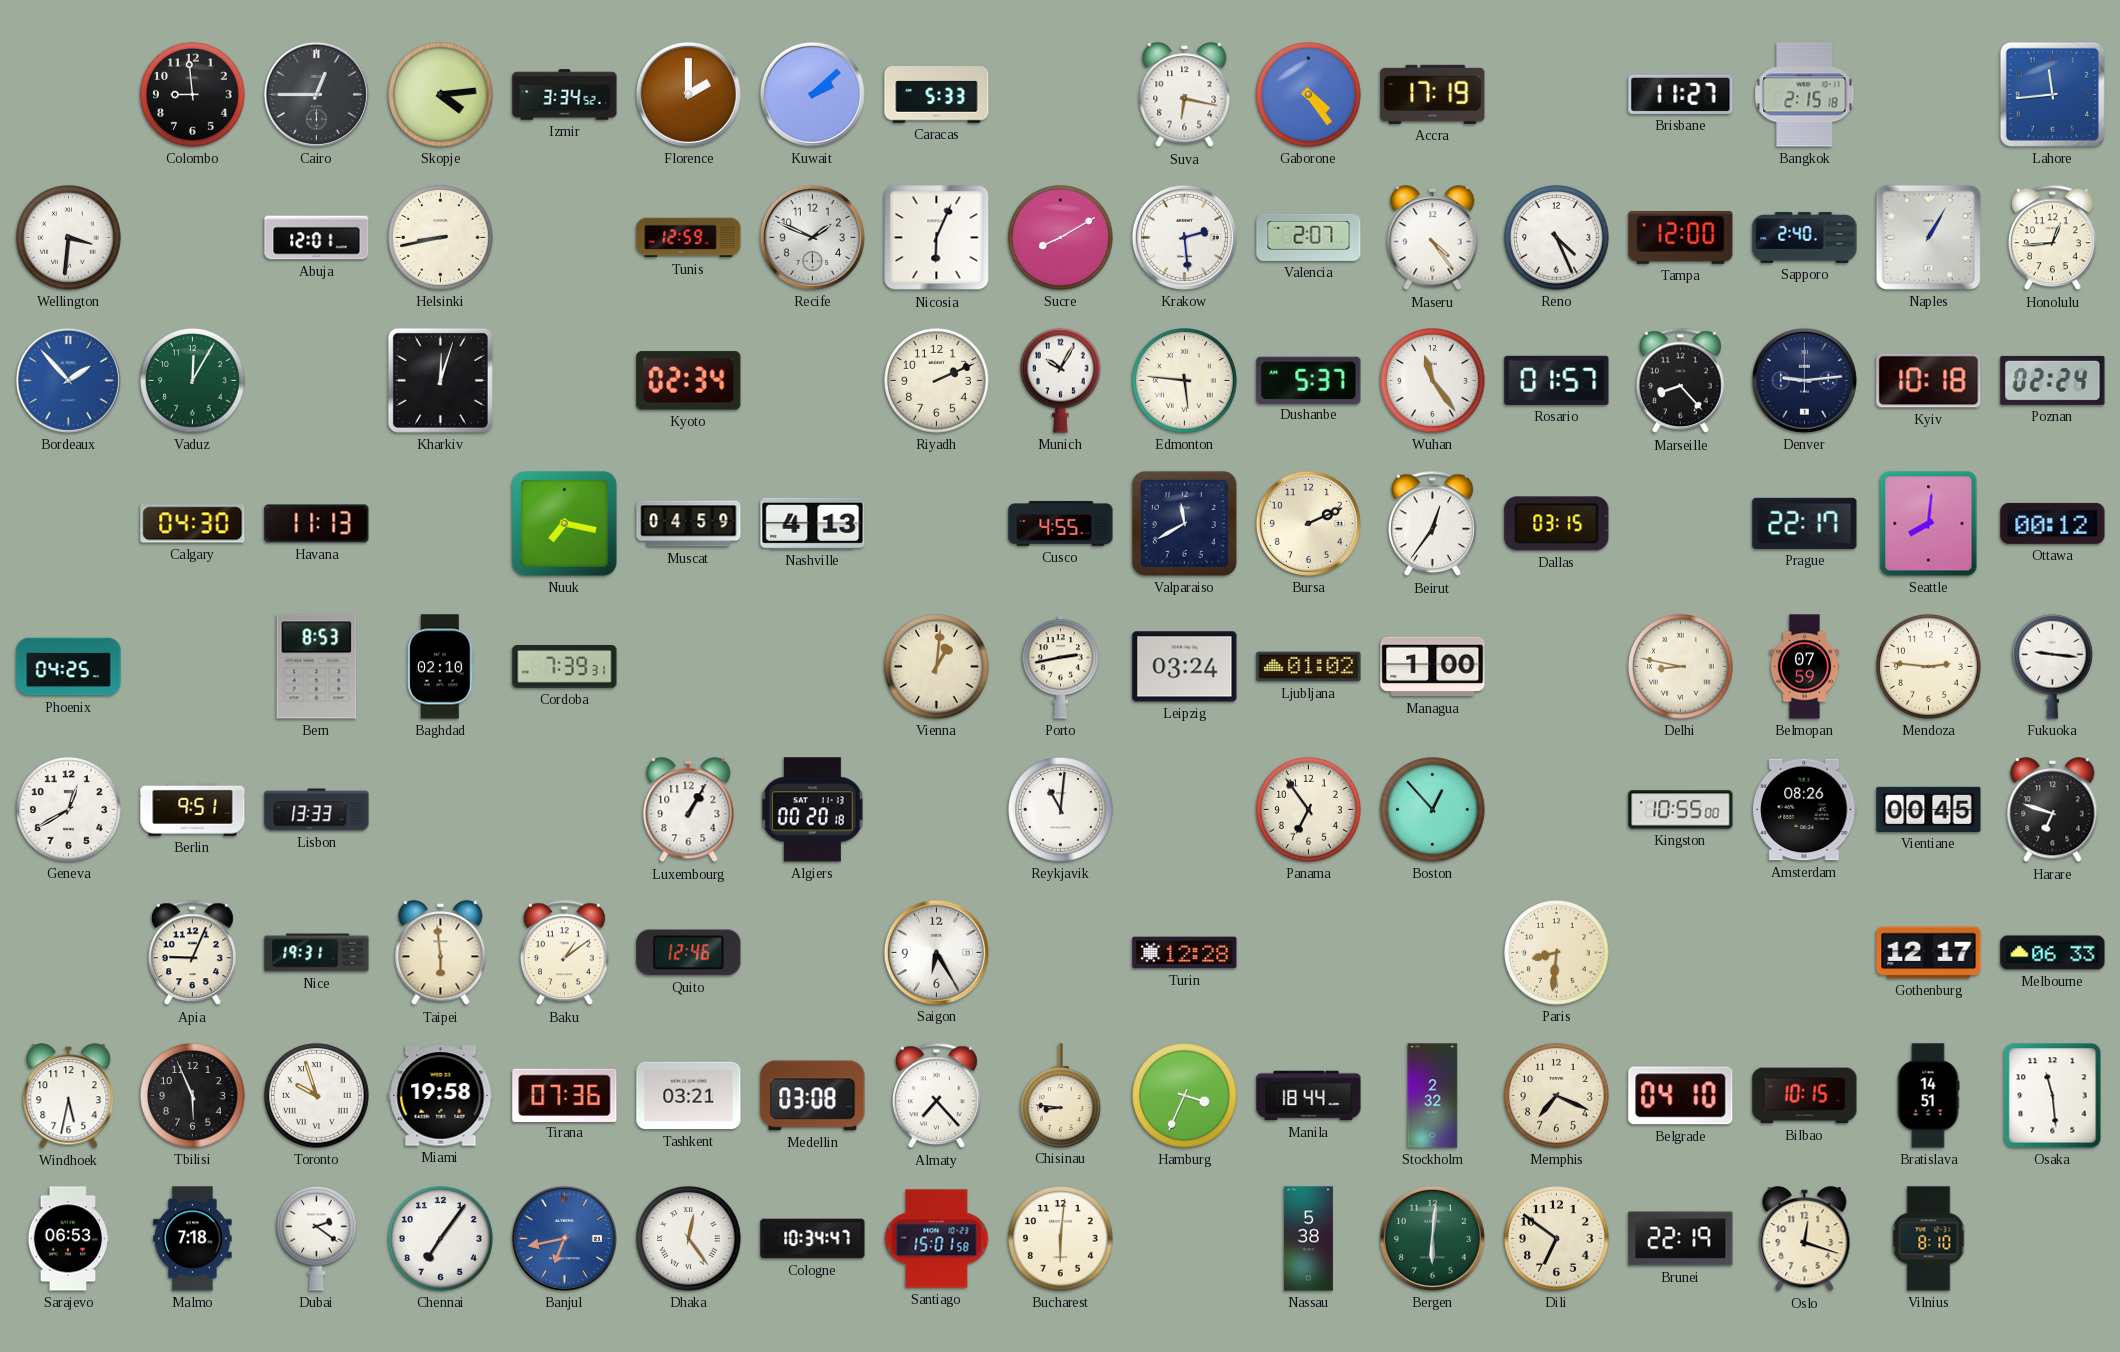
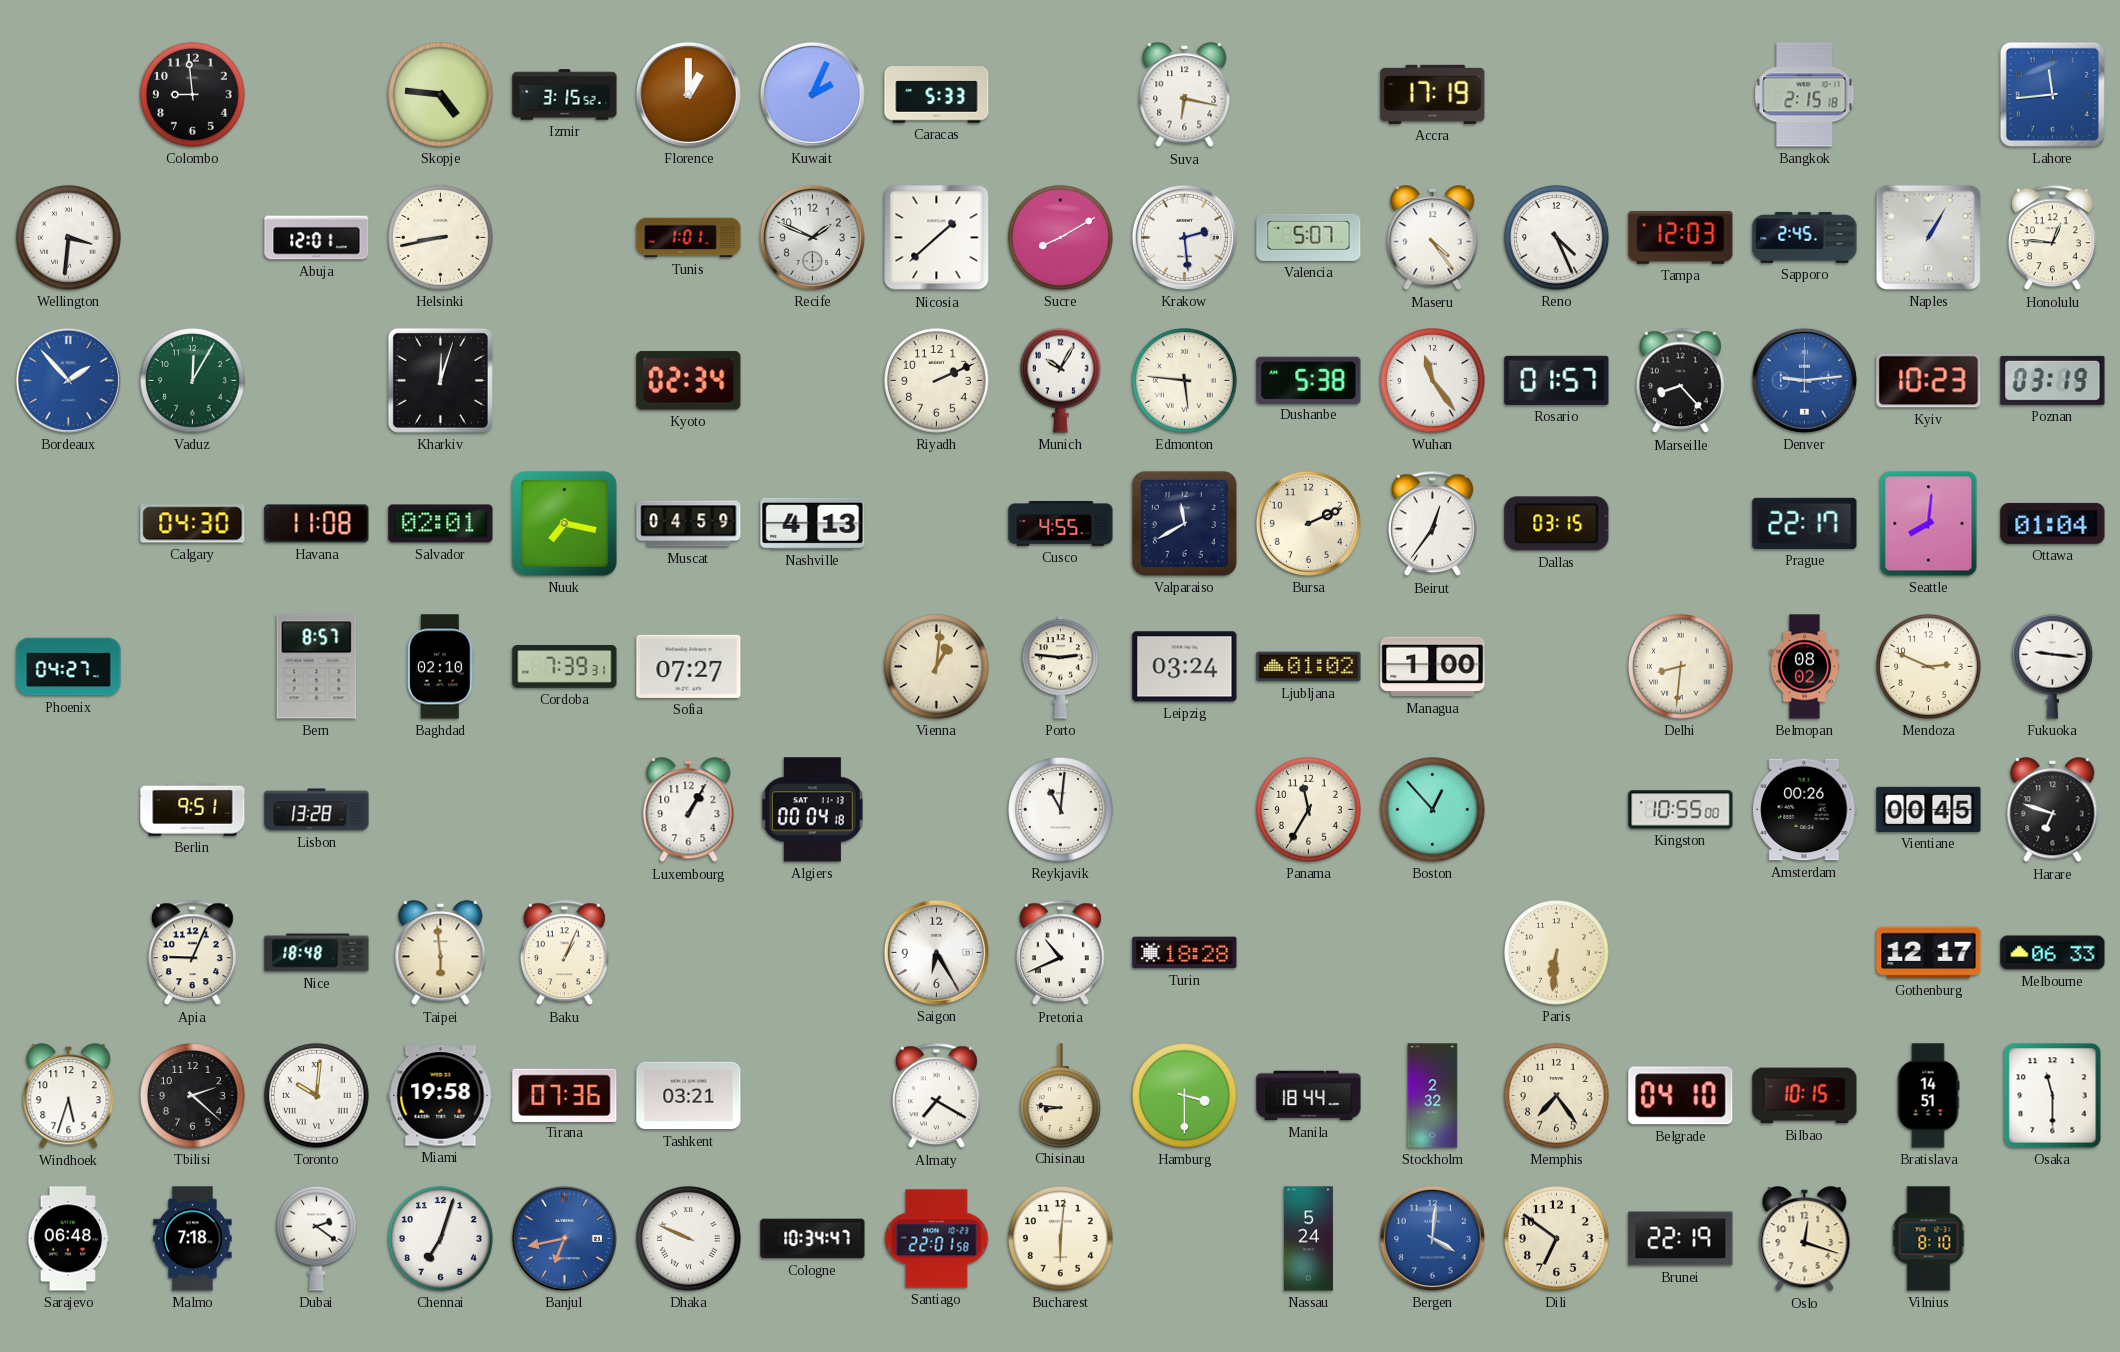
Cairo: 12:45 -> none
Skopje: 4:14 -> 4:46
Izmir: 3:34 -> 3:15
Florence: 2:00 -> 1:00
Kuwait: 2:08 -> 2:04
Gaborone: 4:24 -> none
Brisbane: 11:27 -> none
Tunis: 12:59 -> 1:01
Nicosia: 6:04 -> 1:38
Valencia: 2:07 -> 5:07
Tampa: 12:00 -> 12:03
Sapporo: 2:40 -> 2:45
Honolulu: 12:44 -> 12:46
Dushanbe: 5:37 -> 5:38
Denver dial: navy -> blue
Kyiv: 10:18 -> 10:23
Poznan: 02:24 -> 03:19
Havana: 11:13 -> 11:08
Salvador: none -> 02:01
Ottawa: 00:12 -> 01:04
Phoenix: 04:25 -> 04:27
Bern: 8:53 -> 8:57
Sofia: none -> 07:27
Porto: 2:43 -> 2:46
Delhi: 8:47 -> 8:31
Belmopan: 07:59 -> 08:02
Mendoza: 2:46 -> 2:49
Geneva: 12:40 -> none
Lisbon: 13:33 -> 13:28
Algiers: 00:20 -> 00:04
Panama: 6:54 -> 11:35
Amsterdam: 08:26 -> 00:26
Nice: 19:31 -> 18:48
Baku: 1:09 -> 1:04
Quito: 12:46 -> none
Pretoria: none -> 10:41
Turin: 12:28 -> 18:28
Paris: 8:31 -> 6:31
Windhoek: 5:32 -> 5:33
Tbilisi: 5:56 -> 2:22
Toronto: 9:57 -> 10:01
Medellin: 03:08 -> none
Almaty: 7:23 -> 7:20
Hamburg: 3:34 -> 3:30
Memphis: 7:19 -> 7:24
Osaka: 11:29 -> 11:30
Sarajevo: 06:53 -> 06:48
Chennai: 7:06 -> 7:03
Dhaka: 12:24 -> 9:49
Santiago: 15:01 -> 22:01
Nassau: 5:38 -> 5:24
Bergen: 6:01 -> 4:01
Bergen dial: green -> blue
